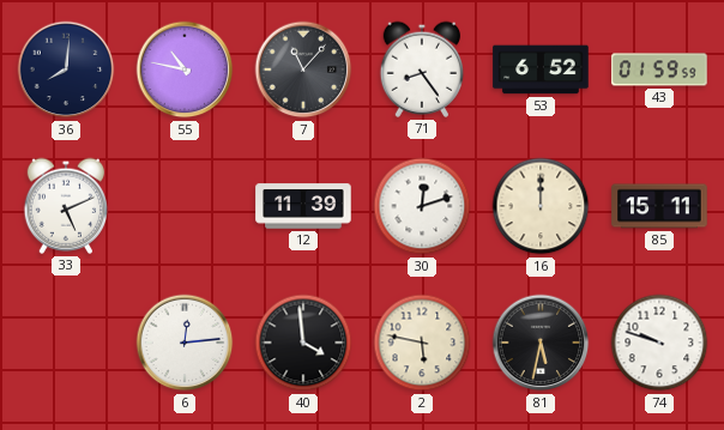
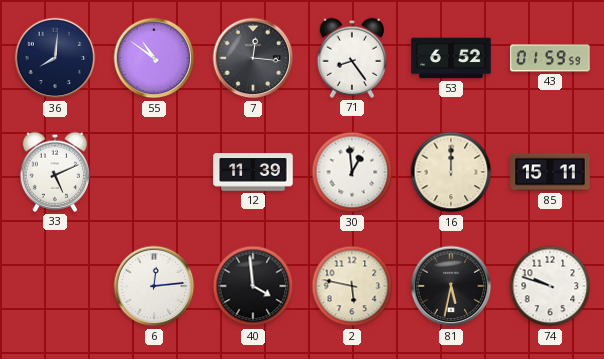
55: 10:47 -> 10:51
7: 11:07 -> 12:16
30: 12:12 -> 12:59
